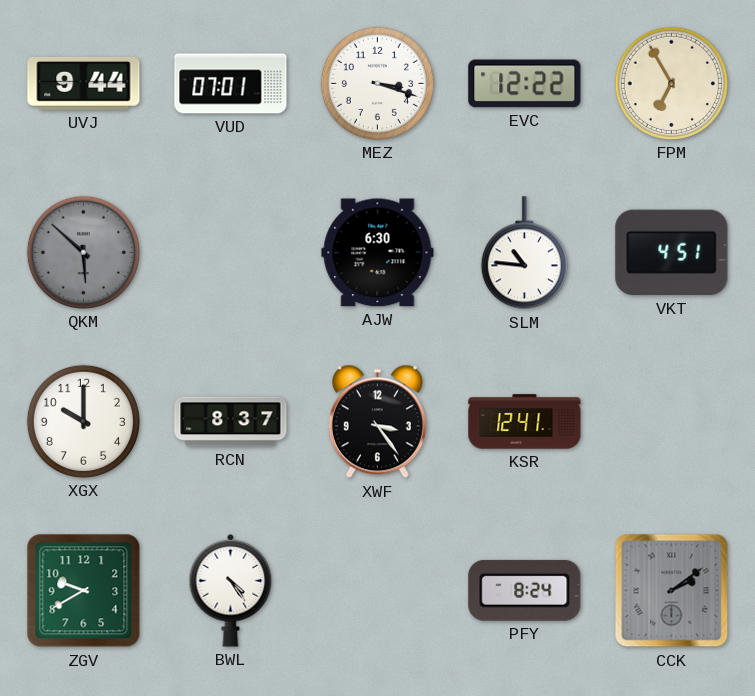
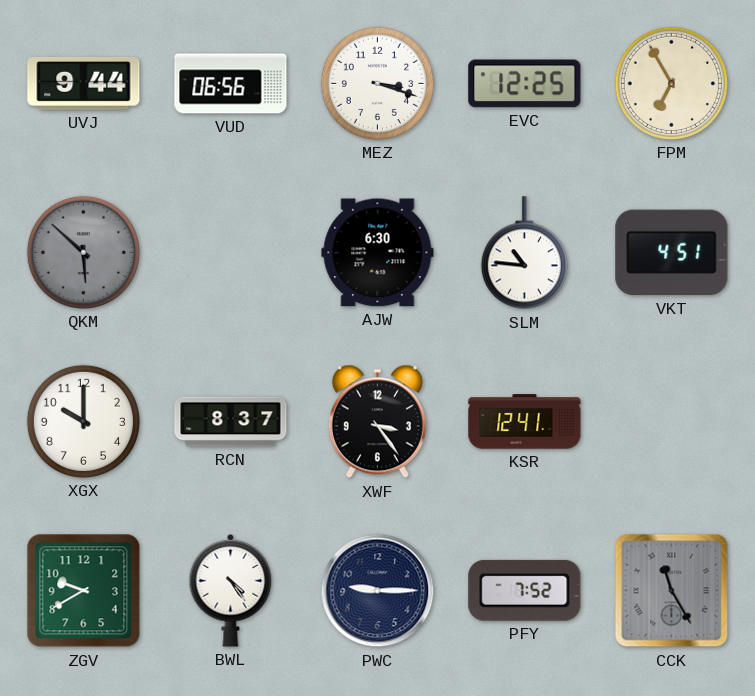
VUD: 07:01 -> 06:56
EVC: 12:22 -> 12:25
PWC: none -> 9:15
PFY: 8:24 -> 7:52
CCK: 2:09 -> 11:25
